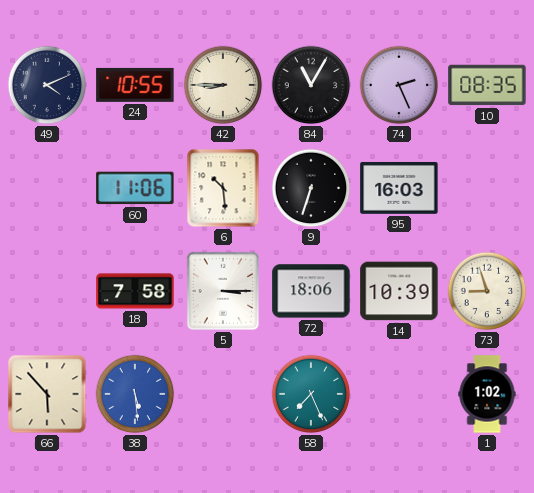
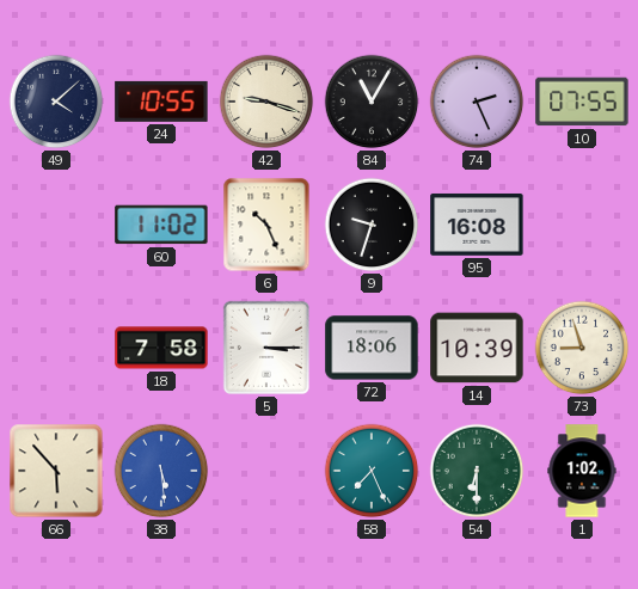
49: 4:11 -> 4:08
42: 8:45 -> 9:18
10: 08:35 -> 07:55
60: 11:06 -> 11:02
6: 10:29 -> 10:26
9: 6:33 -> 9:33
95: 16:03 -> 16:08
54: none -> 6:30
